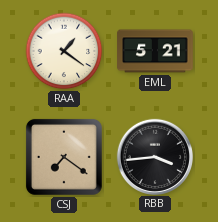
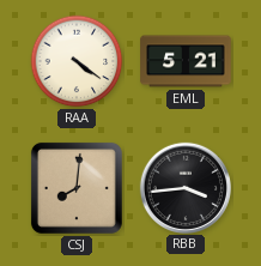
RAA: 1:21 -> 4:21
CSJ: 7:21 -> 8:01
